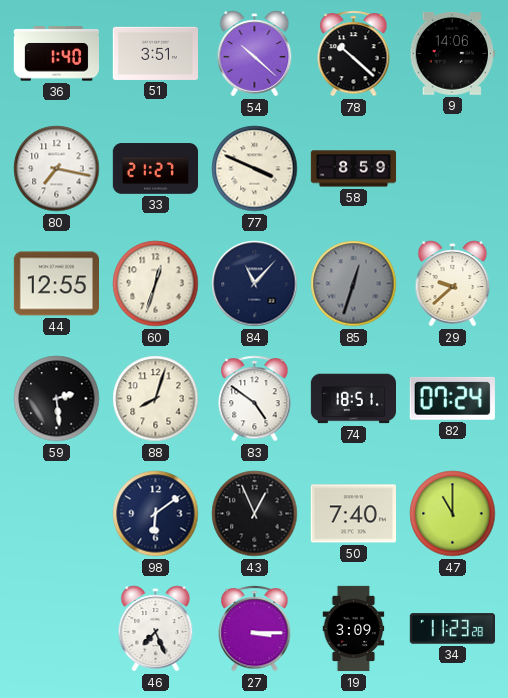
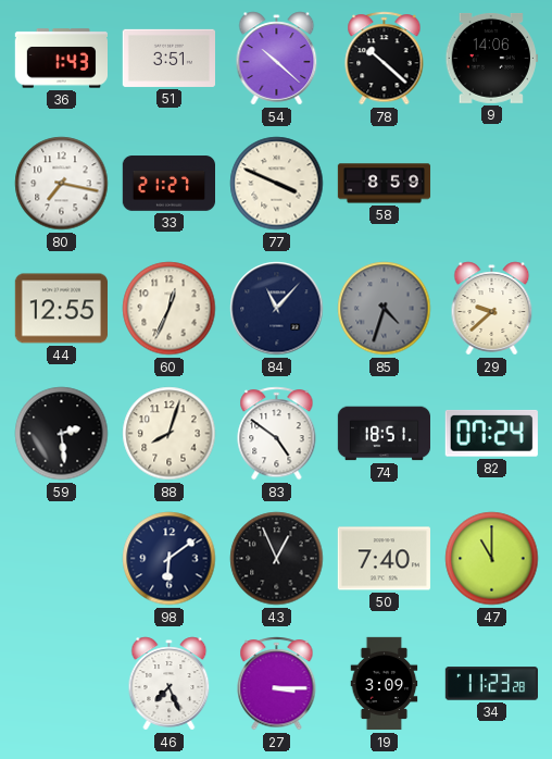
36: 1:40 -> 1:43
60: 12:33 -> 12:34
85: 12:33 -> 4:33
